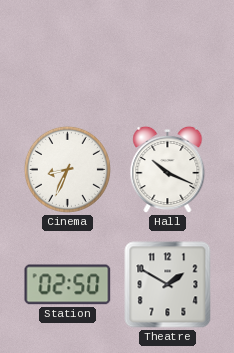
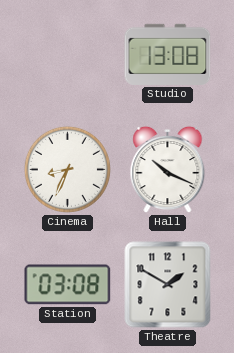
Studio: none -> 13:08
Station: 02:50 -> 03:08
